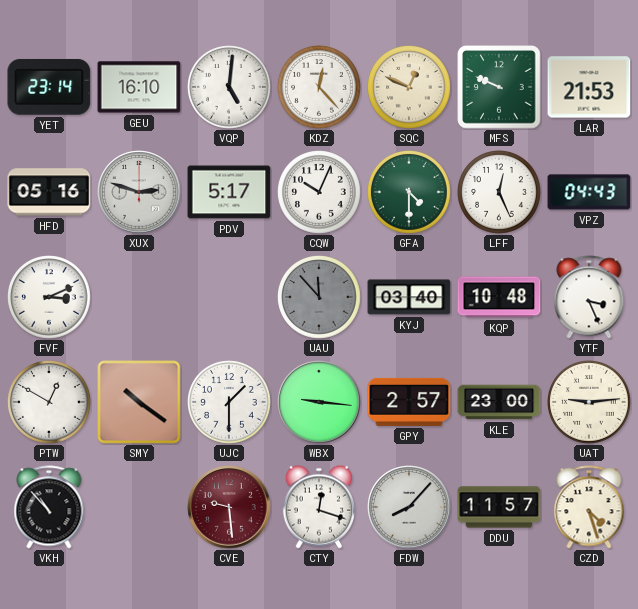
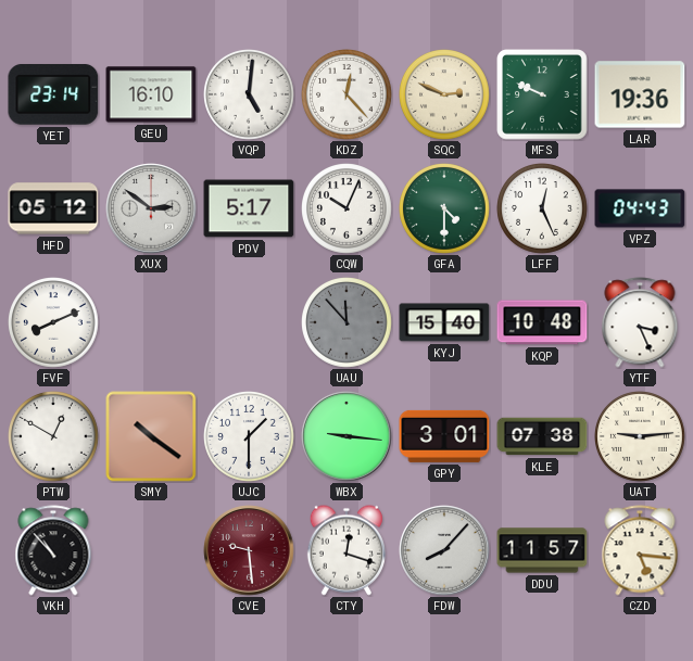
SQC: 12:49 -> 2:49
LAR: 21:53 -> 19:36
HFD: 05:16 -> 05:12
XUX: 2:48 -> 2:51
FVF: 3:11 -> 8:11
KYJ: 03:40 -> 15:40
GPY: 2:57 -> 3:01
KLE: 23:00 -> 07:38
CZD: 4:27 -> 5:16
